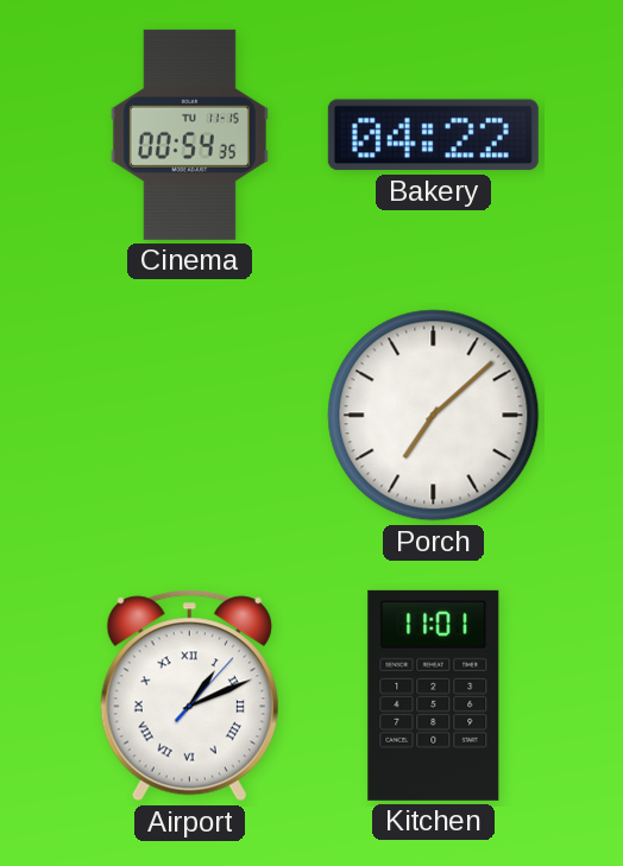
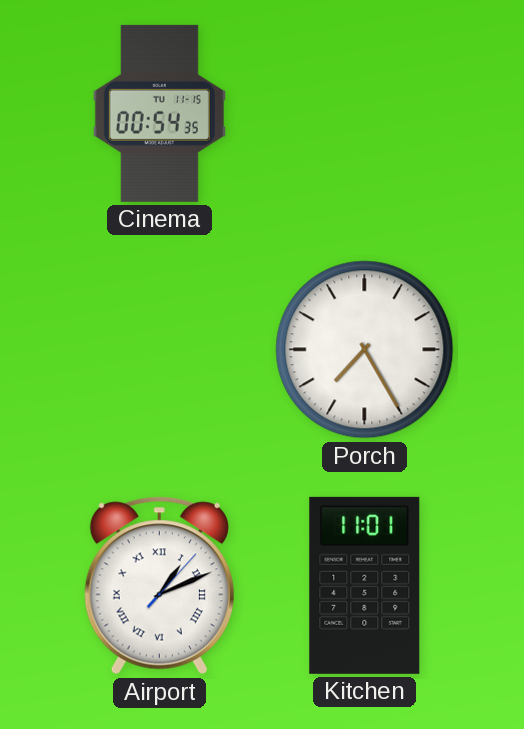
Bakery: 04:22 -> none
Porch: 7:08 -> 7:25
